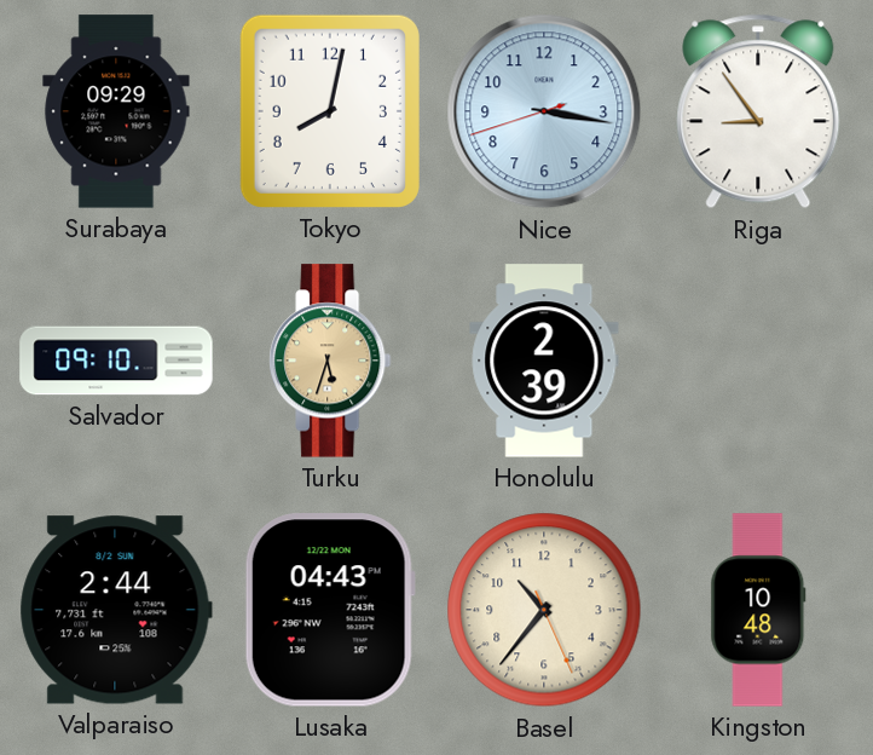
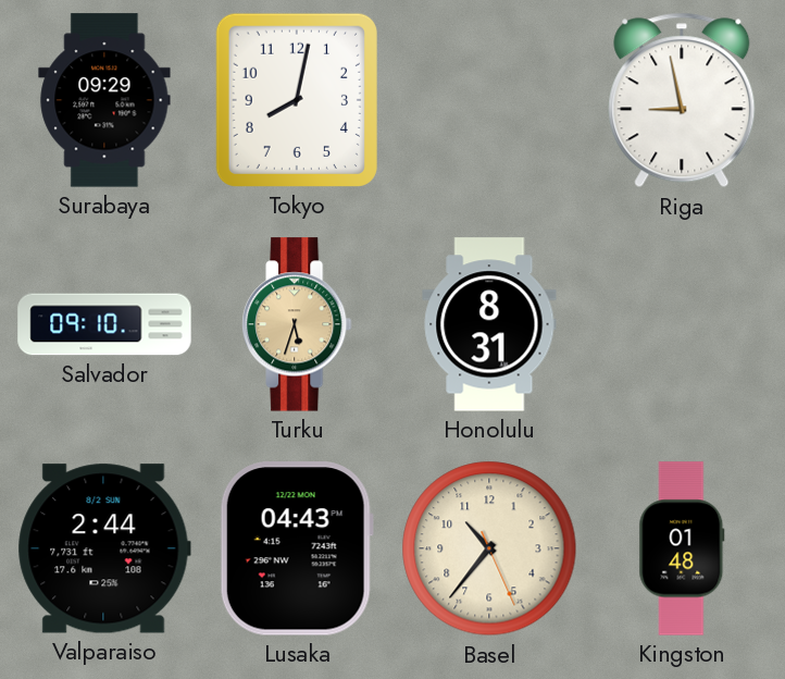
Nice: 3:16 -> none
Riga: 8:54 -> 8:58
Honolulu: 2:39 -> 8:31
Kingston: 10:48 -> 01:48
